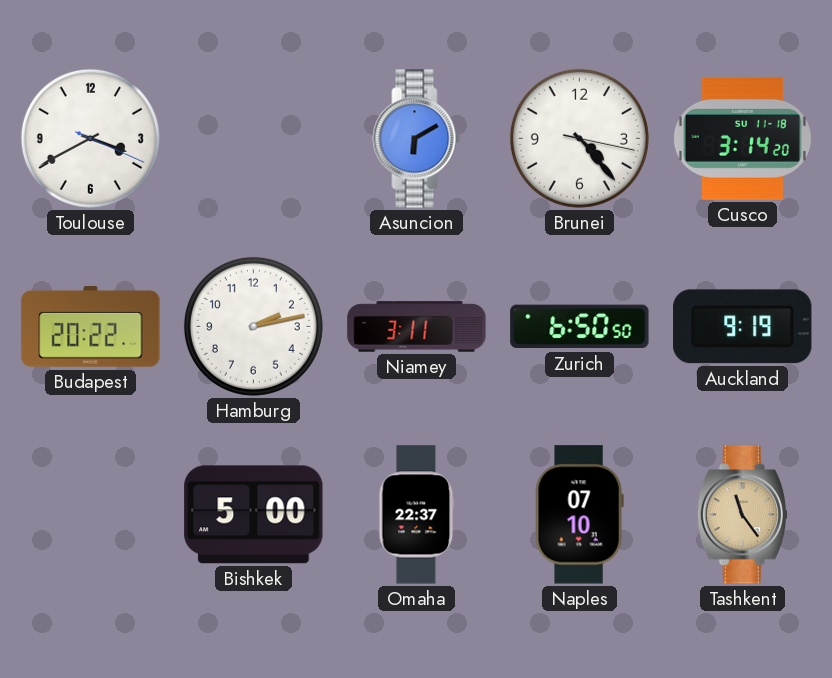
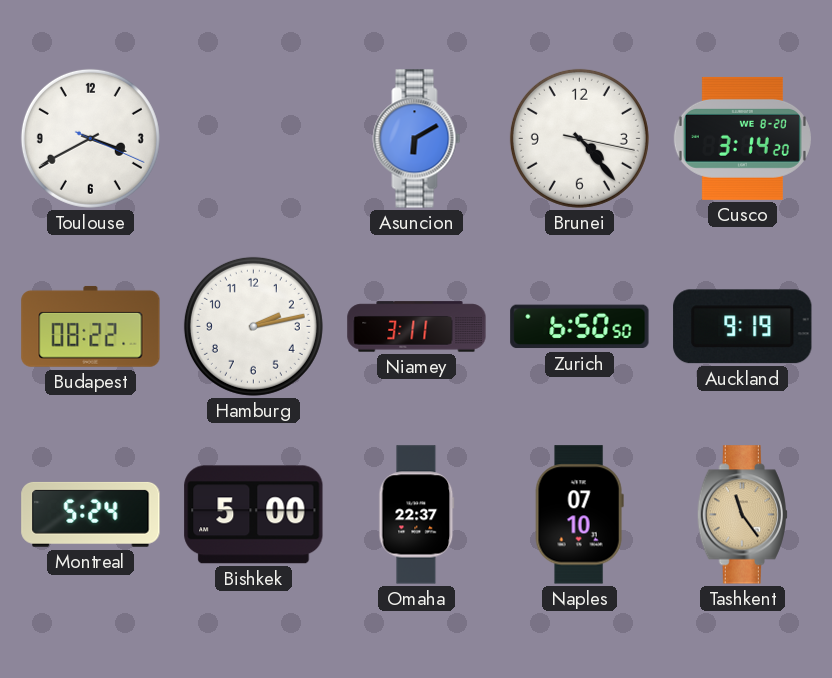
Cusco date: SU 11-18 -> WE 8-20
Budapest: 20:22 -> 08:22
Montreal: none -> 5:24
